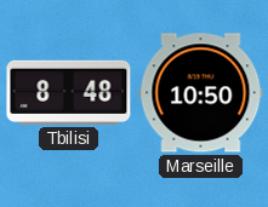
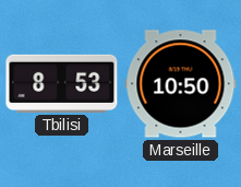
Tbilisi: 8:48 -> 8:53
